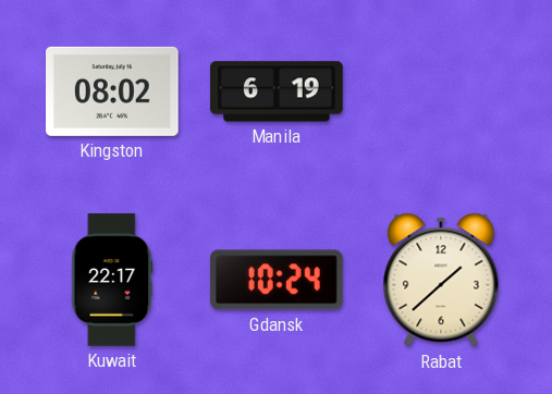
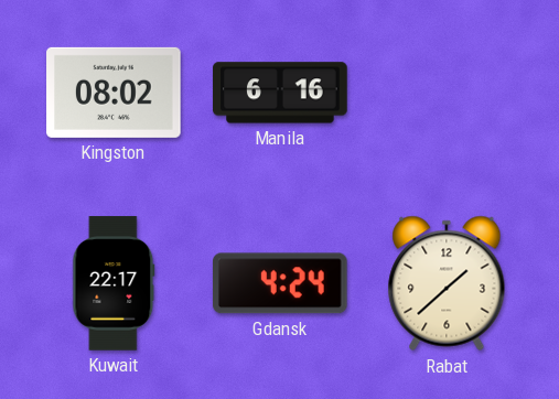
Manila: 6:19 -> 6:16
Gdansk: 10:24 -> 4:24
